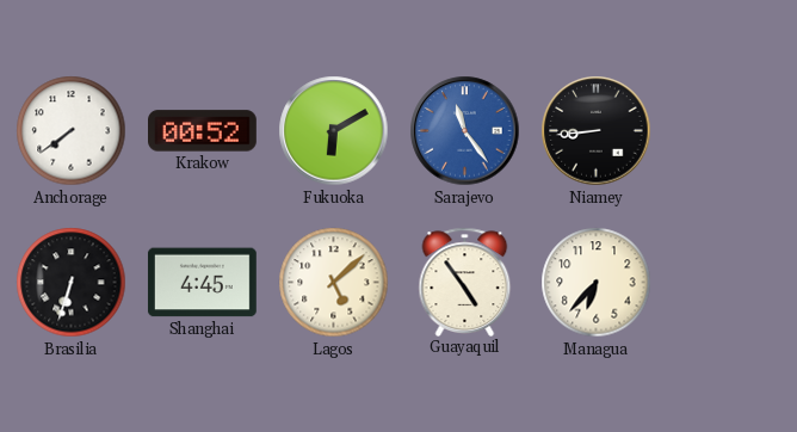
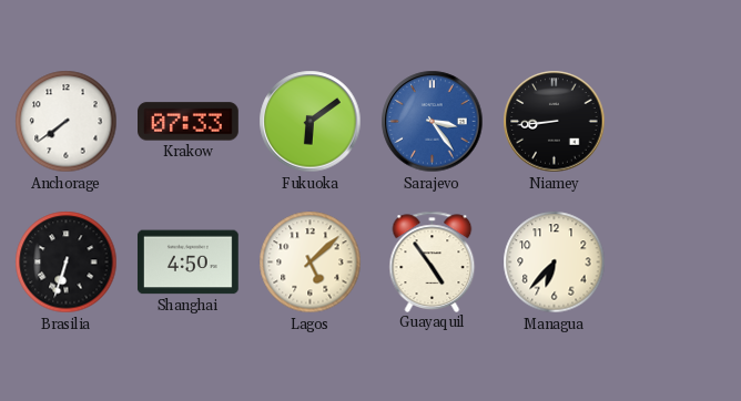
Krakow: 00:52 -> 07:33
Fukuoka: 6:10 -> 6:09
Sarajevo: 11:24 -> 3:24
Shanghai: 4:45 -> 4:50
